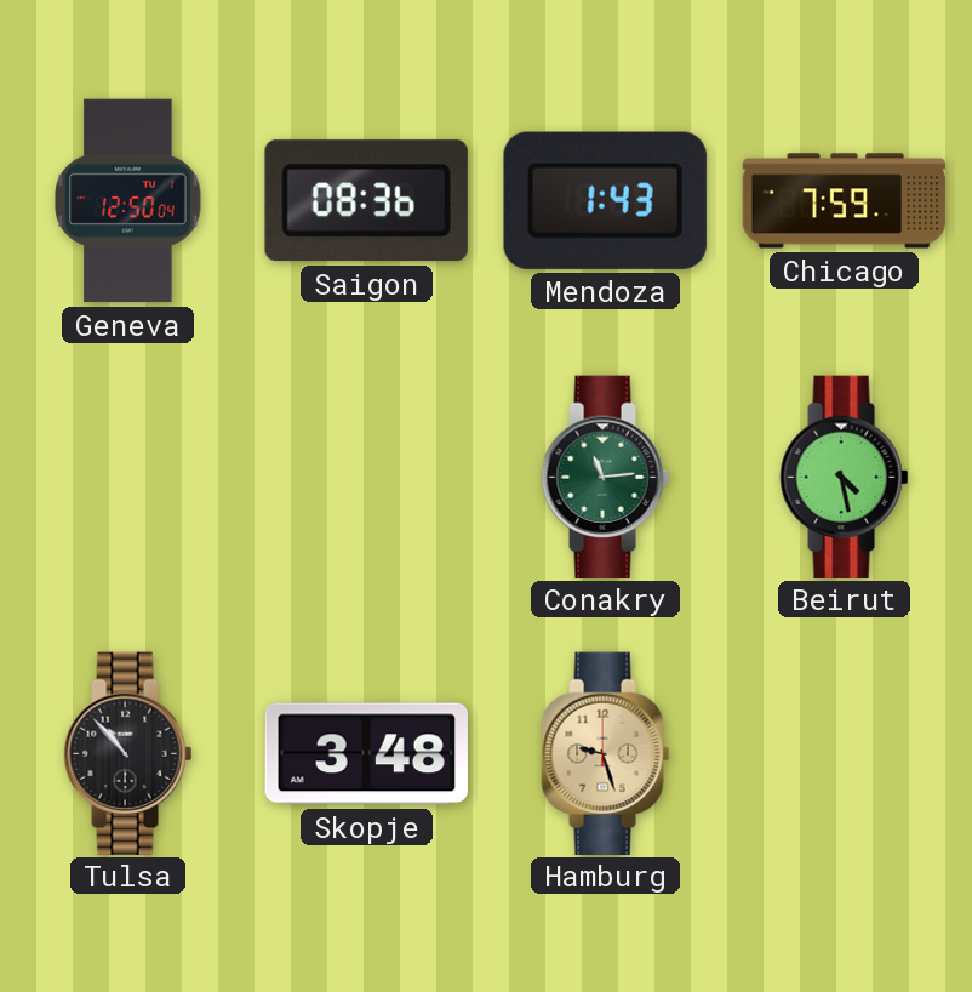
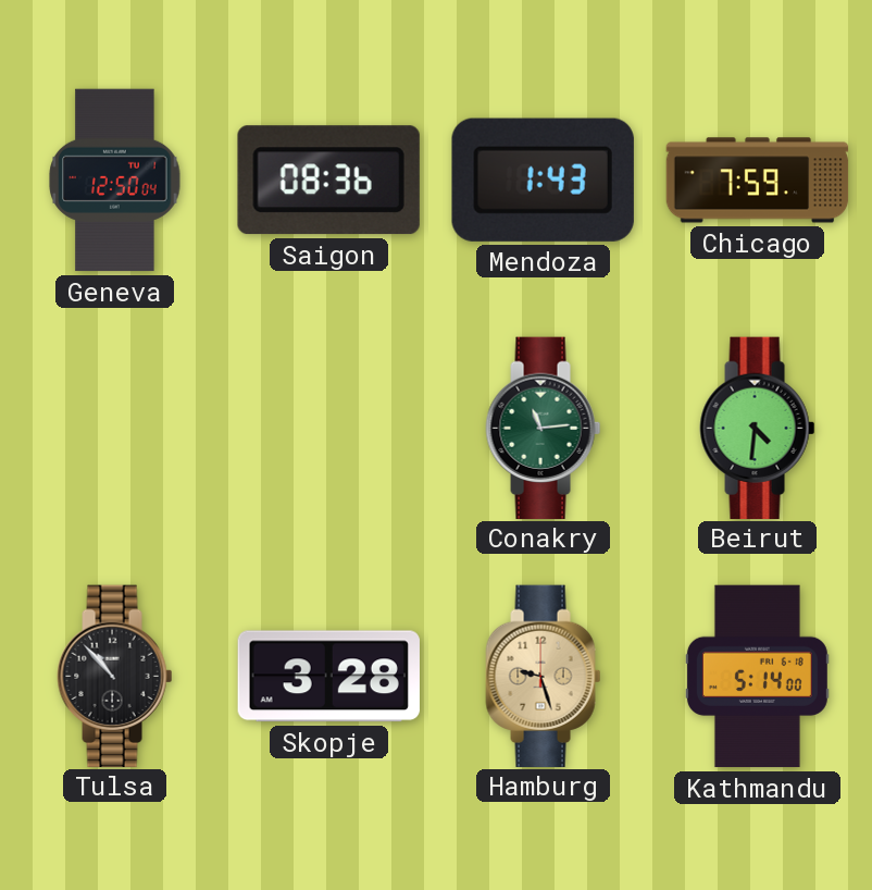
Beirut: 4:28 -> 4:31
Skopje: 3:48 -> 3:28
Kathmandu: none -> 5:14
